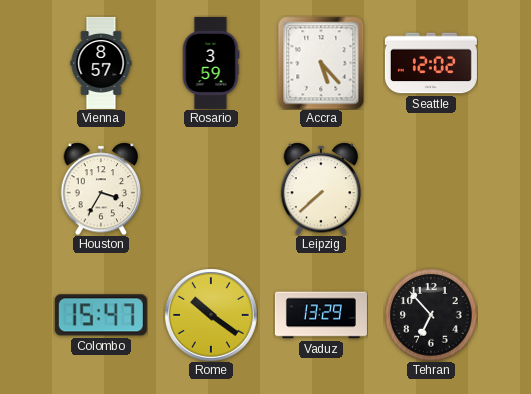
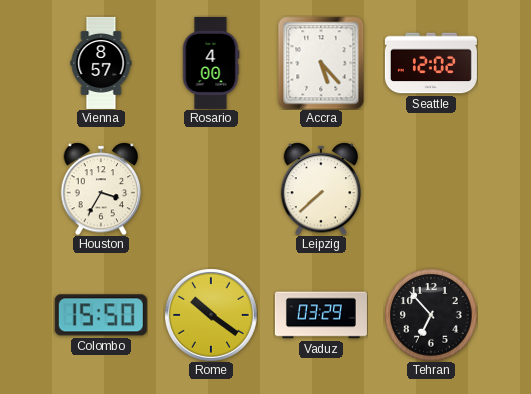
Rosario: 3:59 -> 4:00
Colombo: 15:47 -> 15:50
Vaduz: 13:29 -> 03:29
